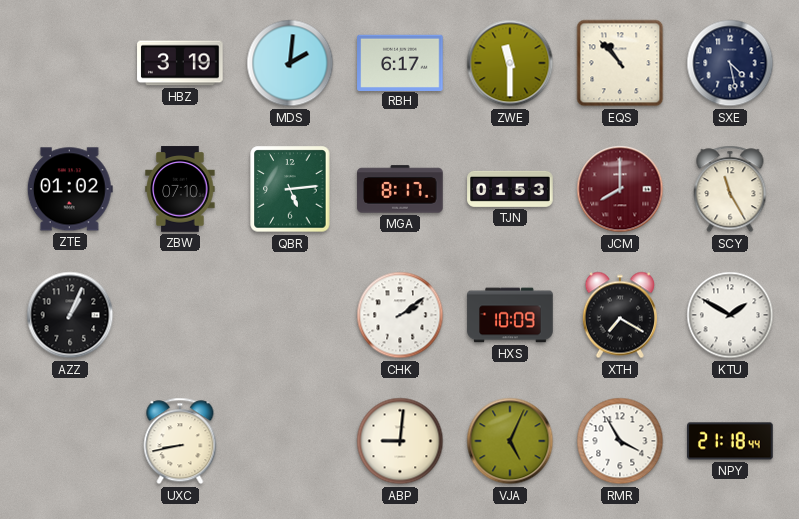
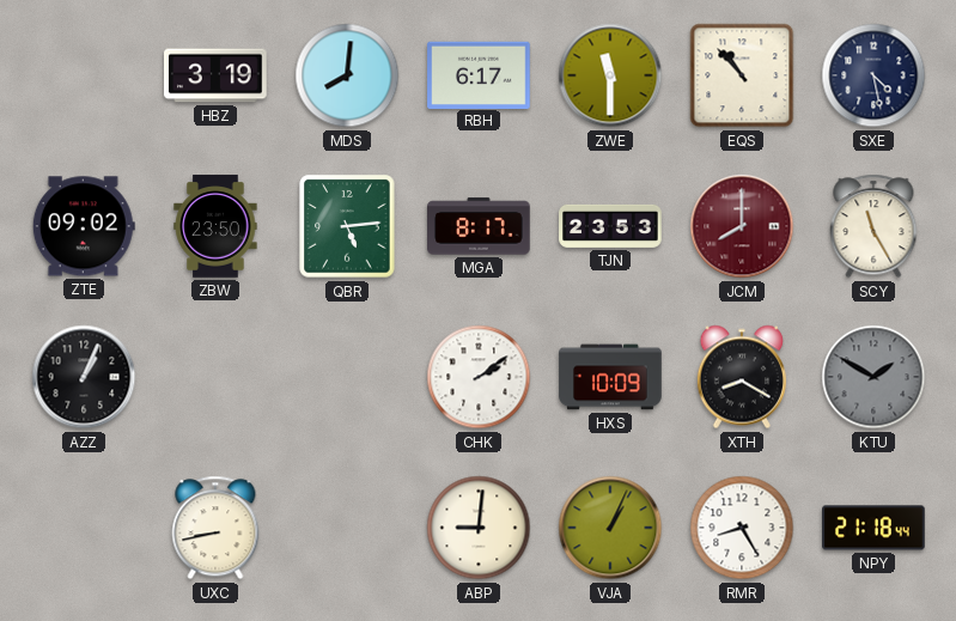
MDS: 2:01 -> 8:01
ZTE: 01:02 -> 09:02
ZBW: 07:10 -> 23:50
TJN: 01:53 -> 23:53
XTH: 7:20 -> 8:20
KTU dial: white -> grey
VJA: 5:04 -> 1:04
RMR: 3:55 -> 8:25
